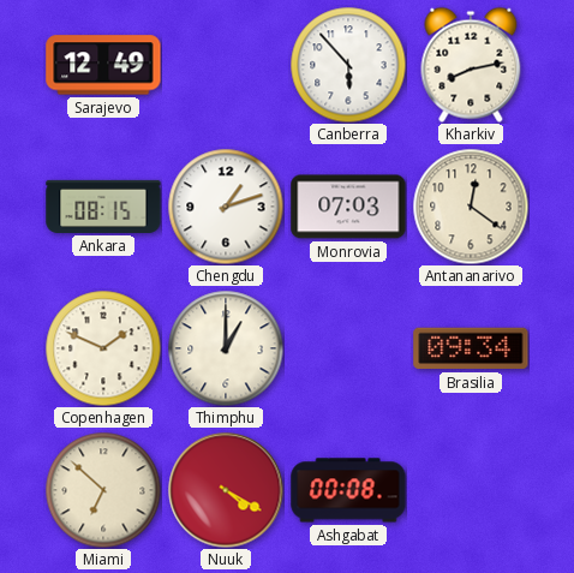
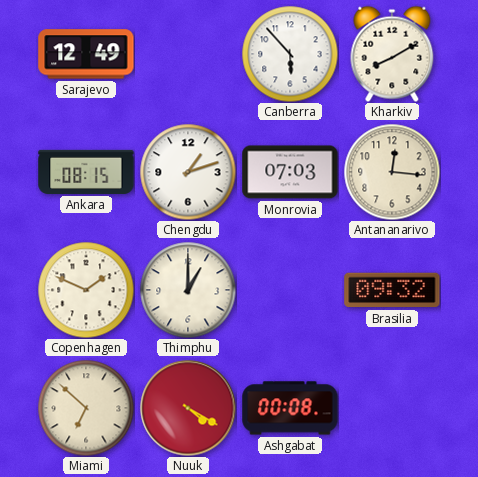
Kharkiv: 8:13 -> 8:10
Antananarivo: 12:21 -> 12:16
Brasilia: 09:34 -> 09:32
